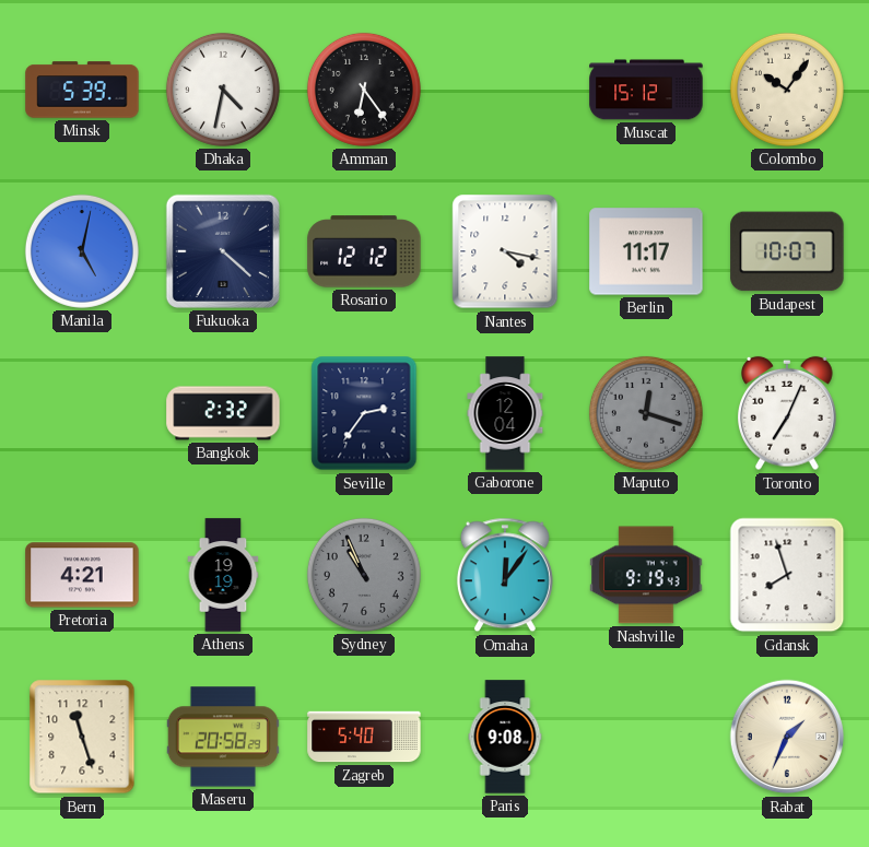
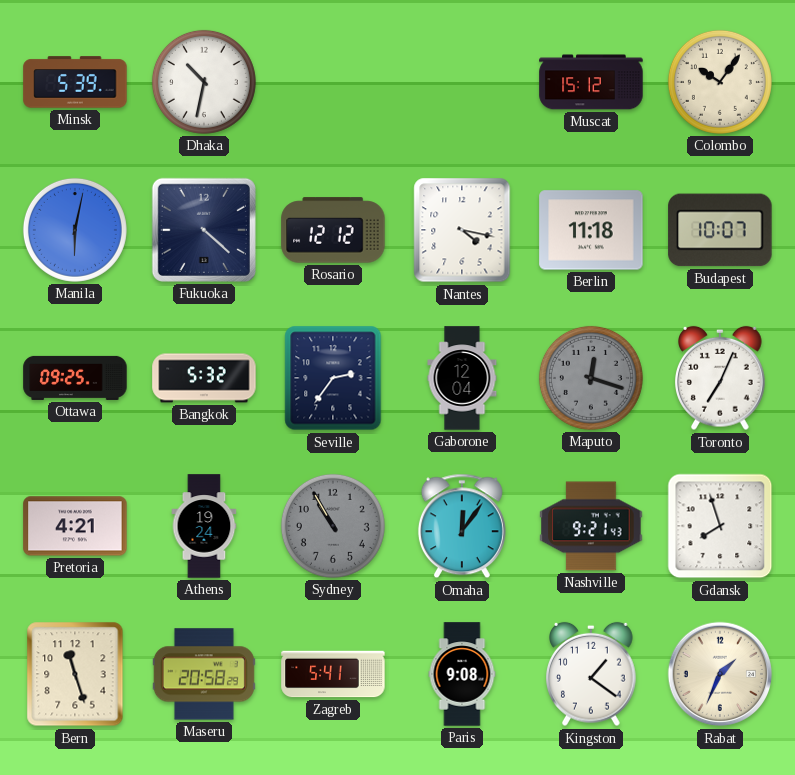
Dhaka: 4:32 -> 10:32
Amman: 6:24 -> none
Manila: 5:02 -> 6:02
Berlin: 11:17 -> 11:18
Ottawa: none -> 09:25
Bangkok: 2:32 -> 5:32
Athens: 19:19 -> 19:24
Sydney: 10:56 -> 10:55
Nashville: 9:19 -> 9:21
Zagreb: 5:40 -> 5:41
Kingston: none -> 1:21
